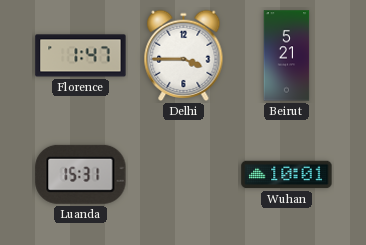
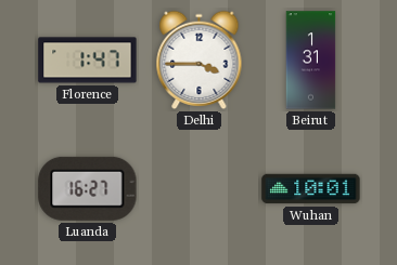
Beirut: 5:21 -> 1:31
Luanda: 15:31 -> 16:27
